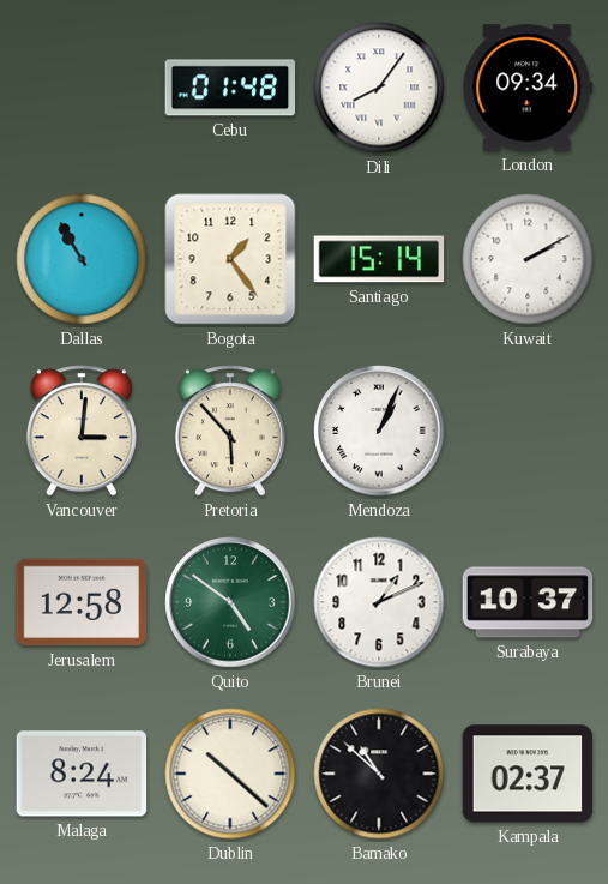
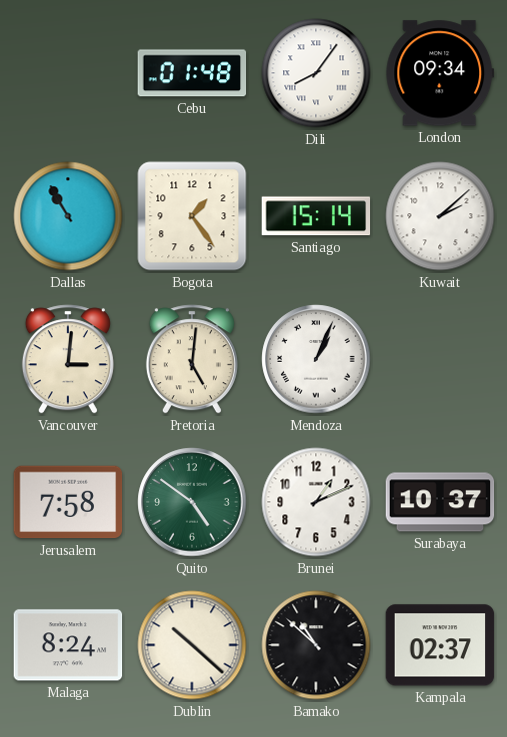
Kuwait: 2:10 -> 2:08
Pretoria: 5:53 -> 5:01
Jerusalem: 12:58 -> 7:58
